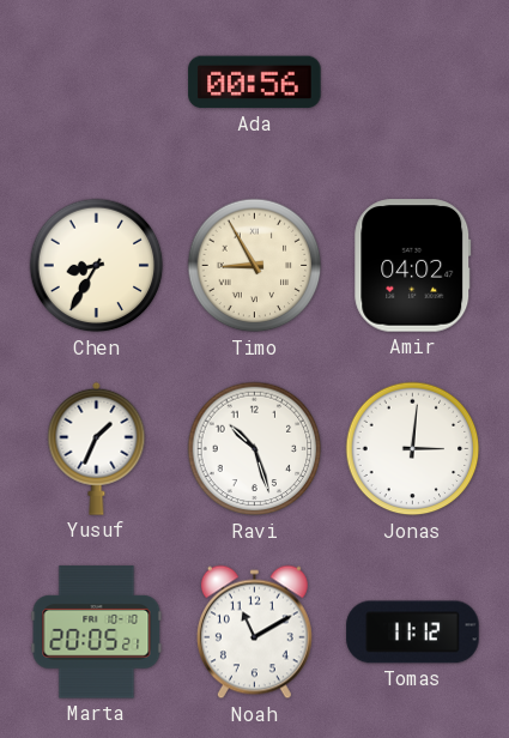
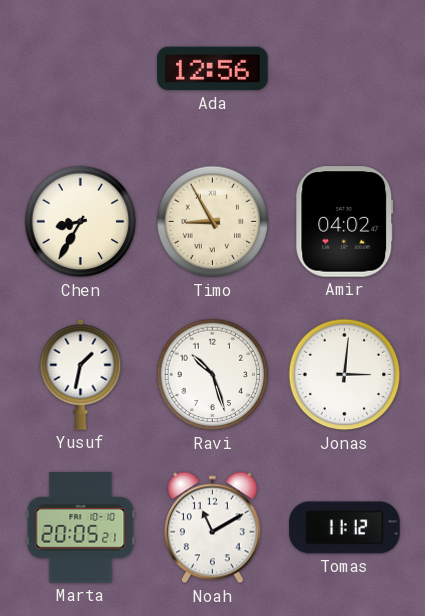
Ada: 00:56 -> 12:56
Yusuf: 1:34 -> 1:32
